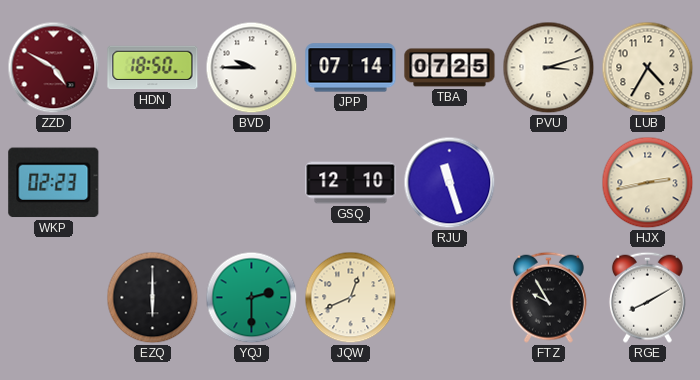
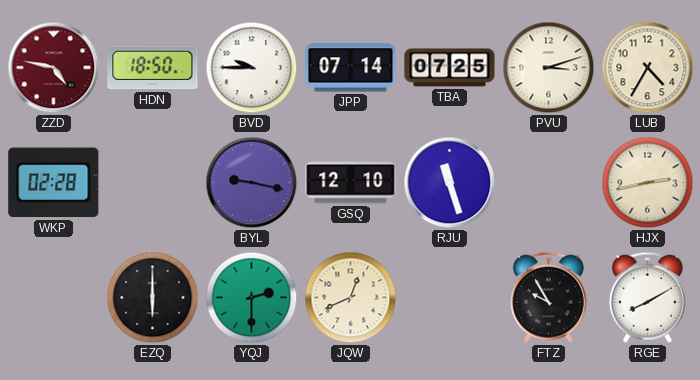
ZZD: 4:50 -> 4:47
WKP: 02:23 -> 02:28
BYL: none -> 9:17
